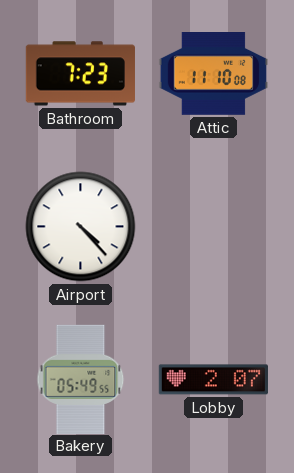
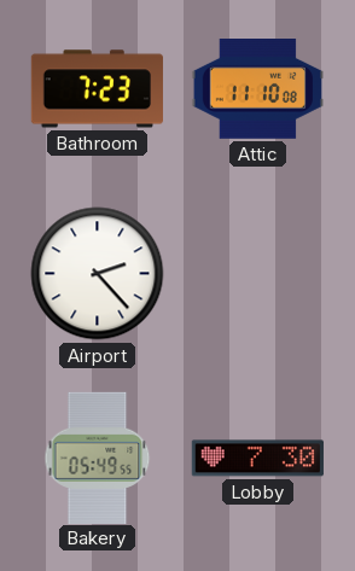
Airport: 4:23 -> 2:23
Lobby: 2:07 -> 7:30
